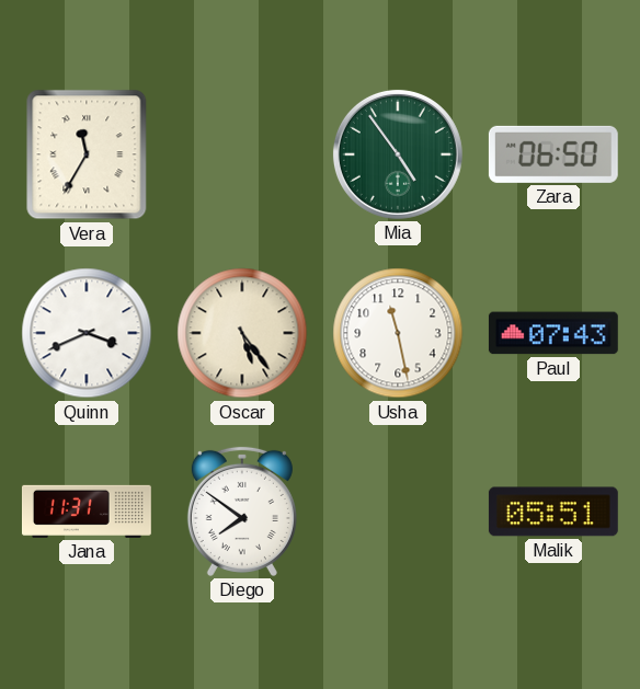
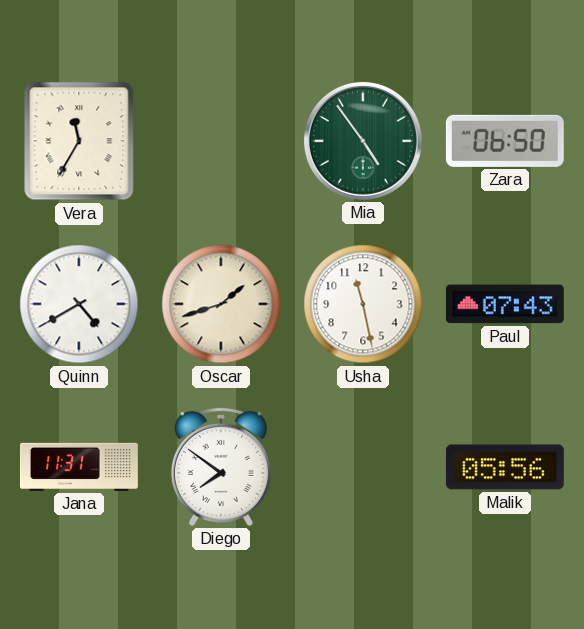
Quinn: 3:41 -> 4:40
Oscar: 5:24 -> 1:42
Malik: 05:51 -> 05:56
